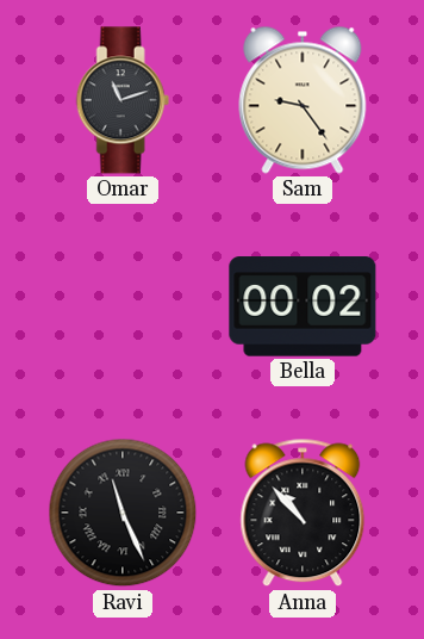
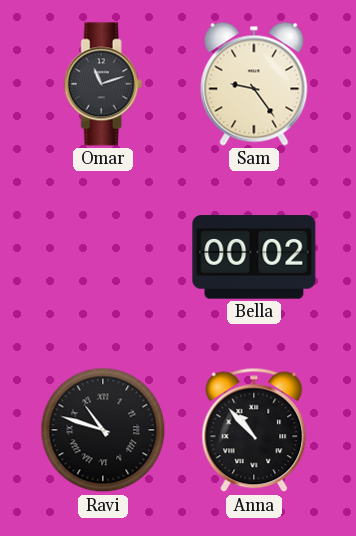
Ravi: 11:26 -> 10:48
